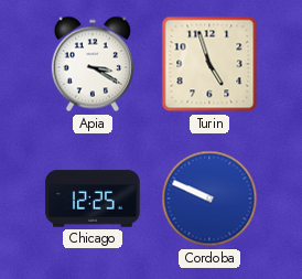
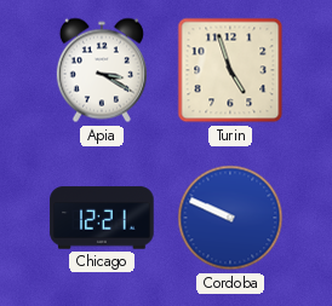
Chicago: 12:25 -> 12:21
